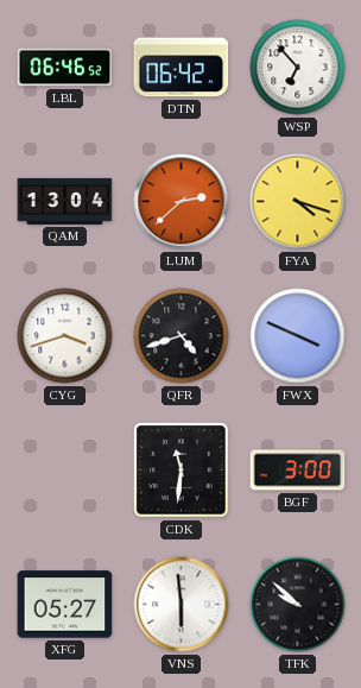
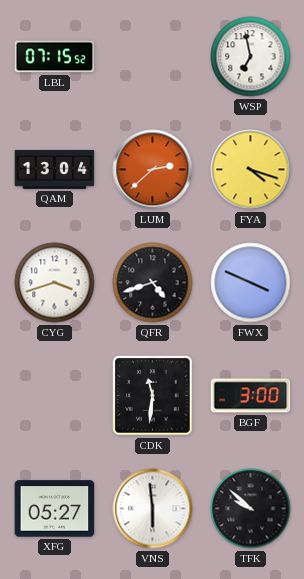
LBL: 06:46 -> 07:15
DTN: 06:42 -> none
WSP: 6:53 -> 6:58
